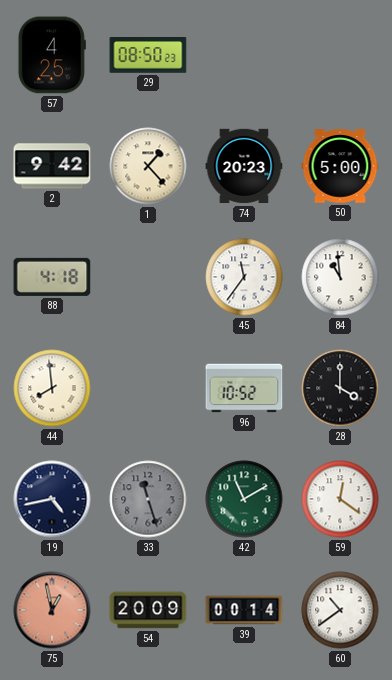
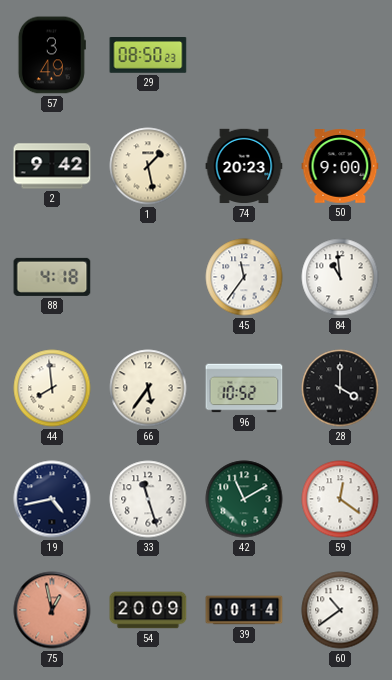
57: 4:25 -> 3:49
1: 1:23 -> 1:28
50: 5:00 -> 9:00
66: none -> 5:36
33 dial: grey -> white
